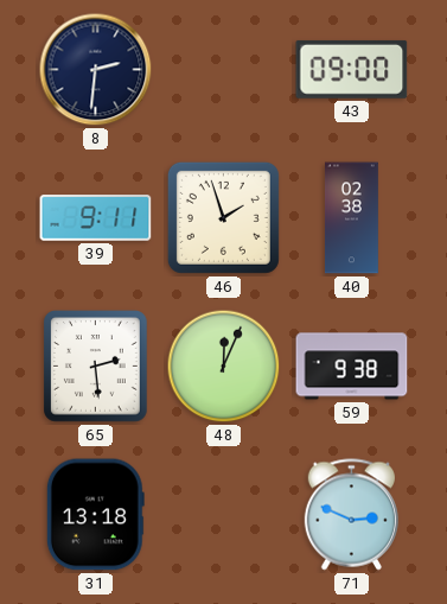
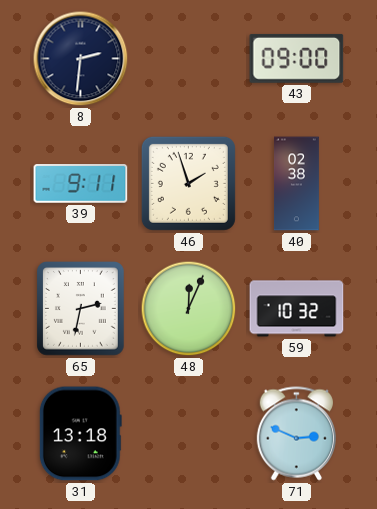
65: 2:29 -> 2:32
59: 9:38 -> 10:32
